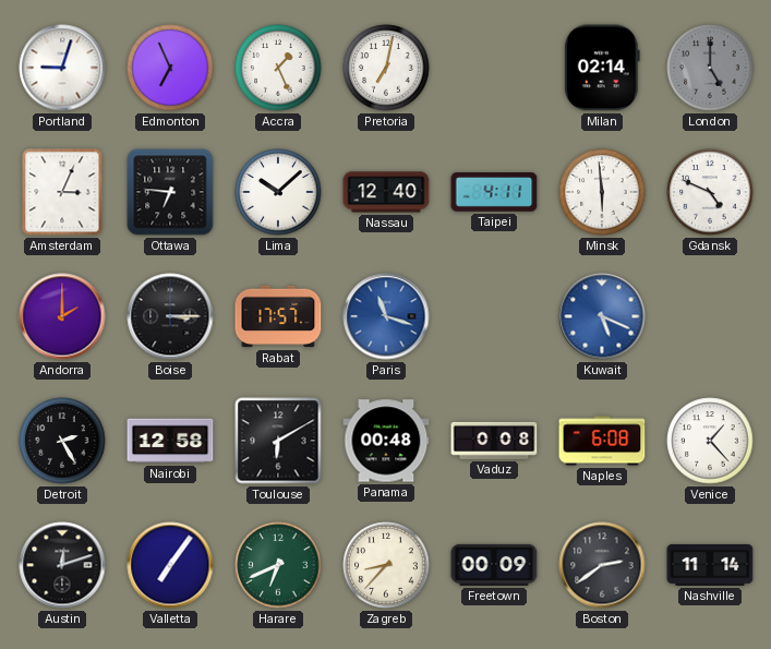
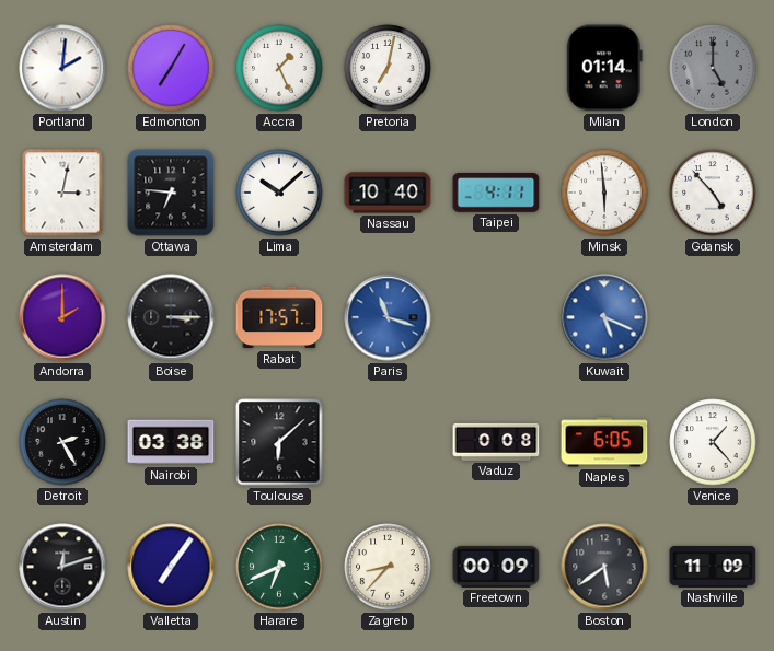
Portland: 9:03 -> 2:01
Edmonton: 6:56 -> 7:05
Milan: 02:14 -> 01:14
Amsterdam: 3:04 -> 3:02
Nassau: 12:40 -> 10:40
Gdansk: 4:49 -> 4:53
Nairobi: 12:58 -> 03:38
Toulouse: 6:10 -> 6:08
Panama: 00:48 -> none
Naples: 6:08 -> 6:05
Boston: 2:39 -> 5:39
Nashville: 11:14 -> 11:09
